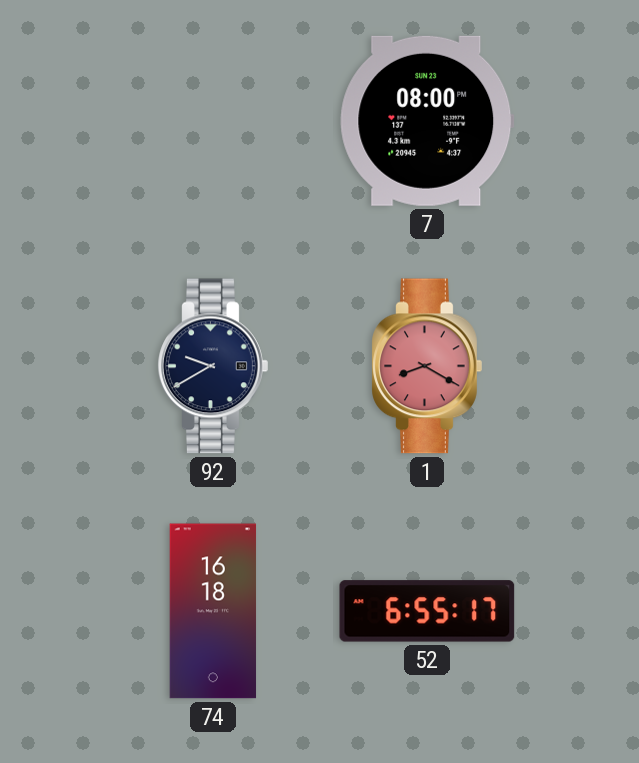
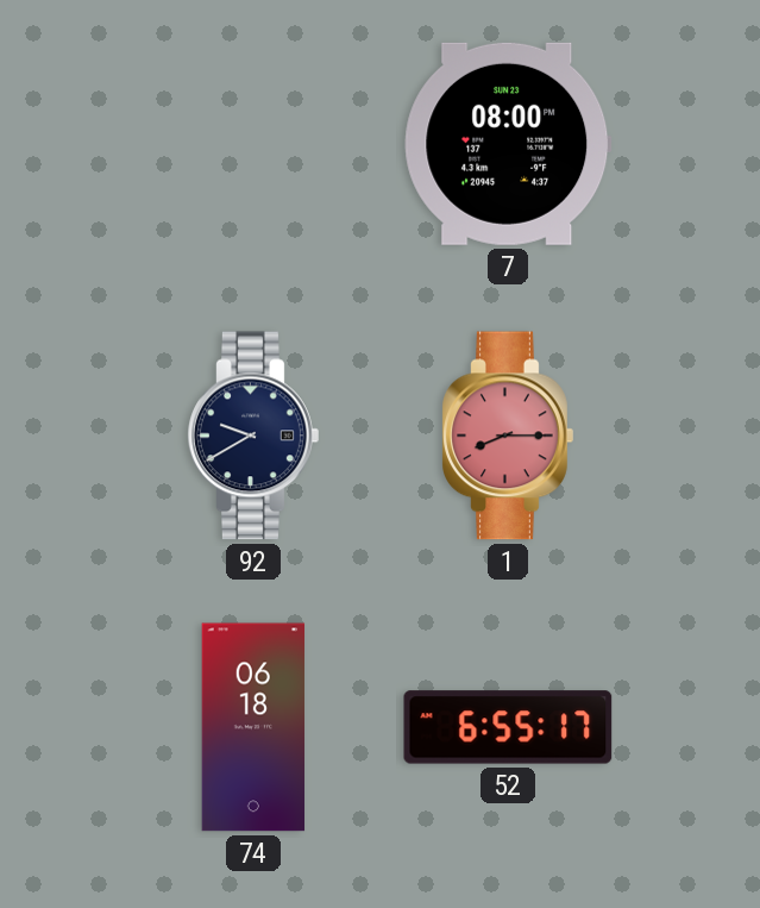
1: 8:20 -> 8:15
74: 16:18 -> 06:18
